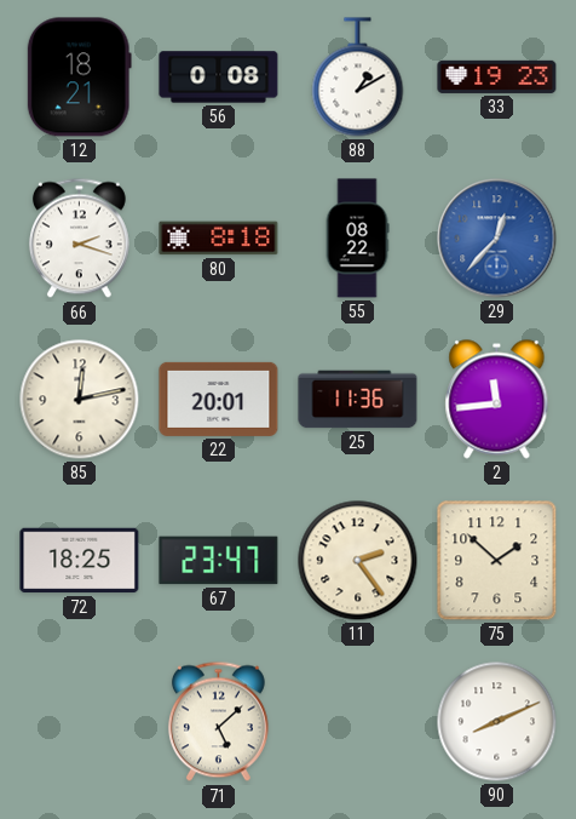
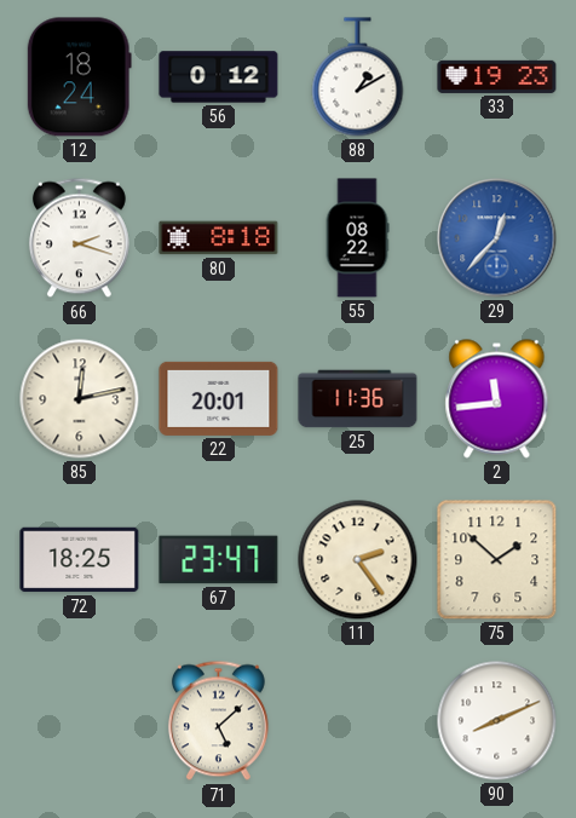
12: 18:21 -> 18:24
56: 0:08 -> 0:12
